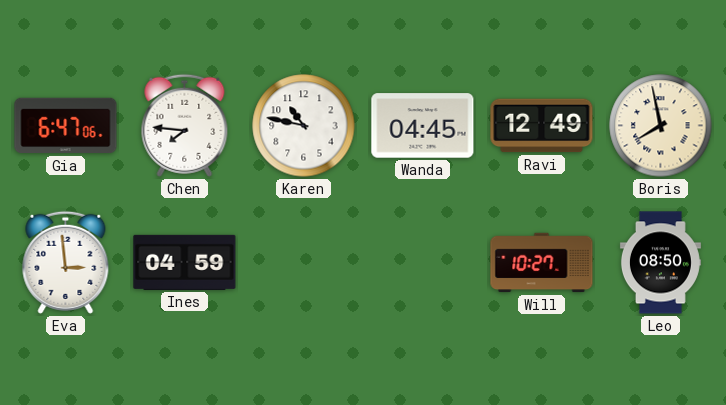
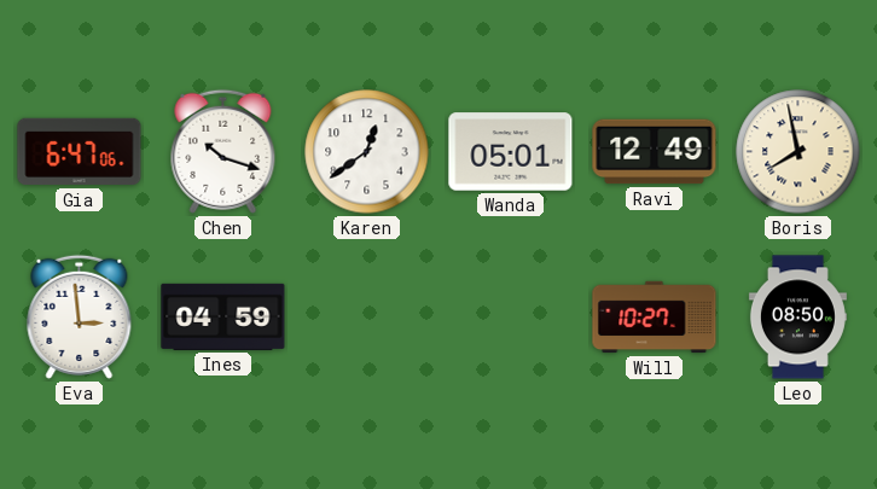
Chen: 7:46 -> 10:18
Karen: 10:47 -> 12:39
Wanda: 04:45 -> 05:01
